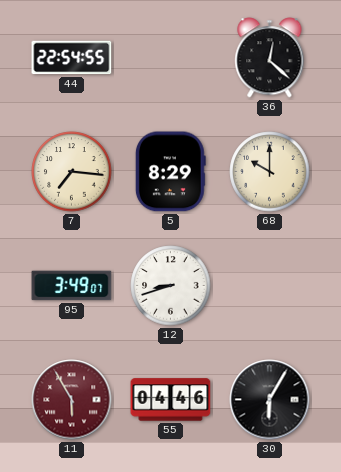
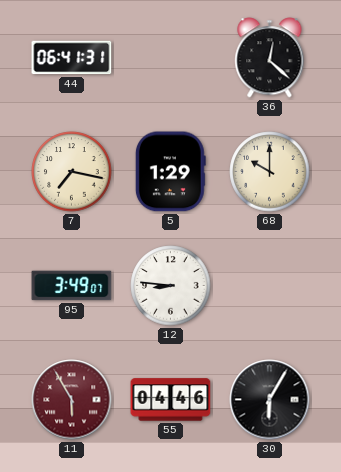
44: 22:54 -> 06:41
7: 7:16 -> 7:17
5: 8:29 -> 1:29
12: 8:42 -> 8:46
